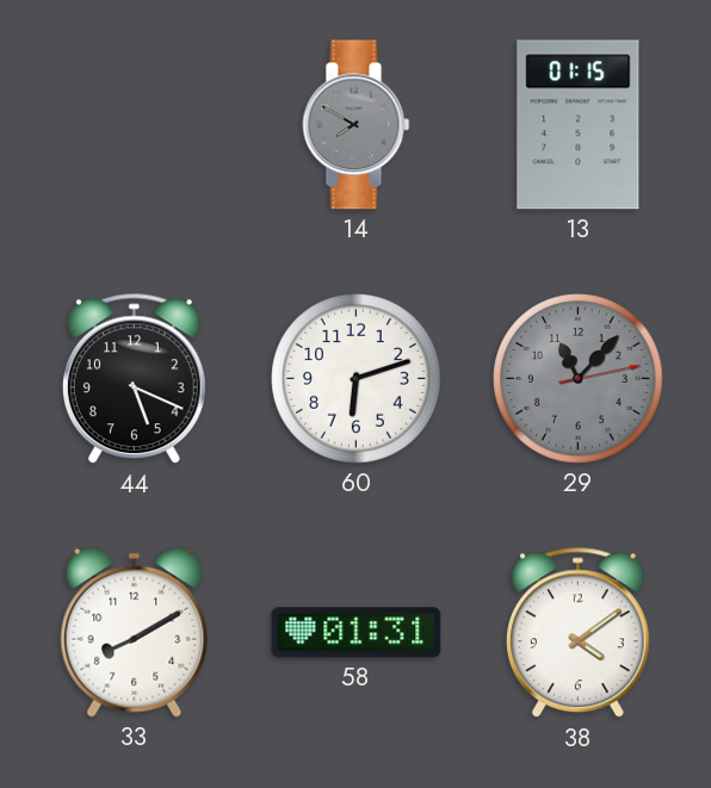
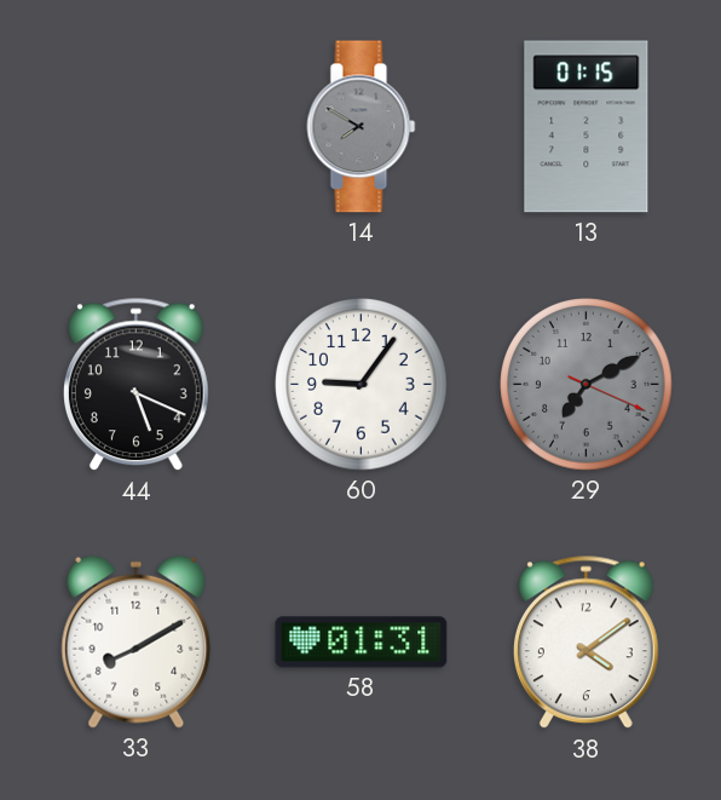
60: 6:12 -> 9:06
29: 11:07 -> 7:10
